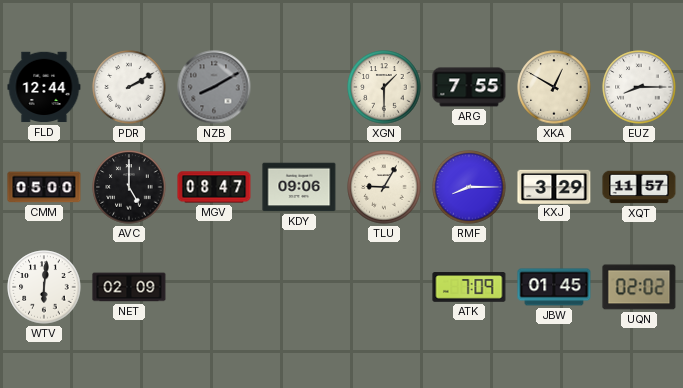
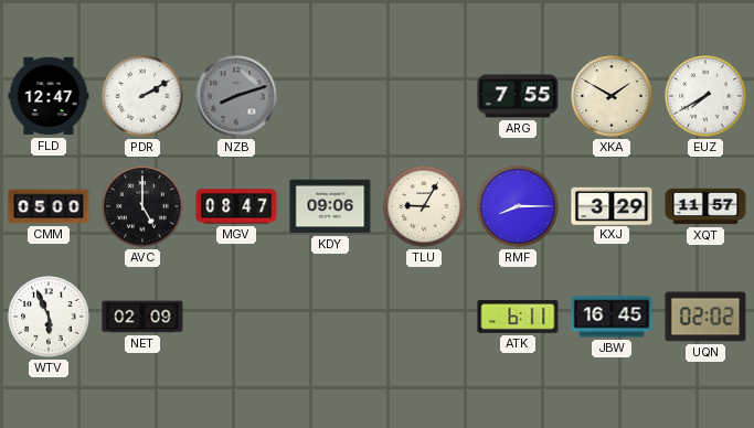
FLD: 12:44 -> 12:47
NZB: 8:10 -> 8:12
XGN: 1:30 -> none
XKA: 12:50 -> 1:50
EUZ: 8:15 -> 7:40
WTV: 6:01 -> 5:56
ATK: 7:09 -> 6:11
JBW: 01:45 -> 16:45
